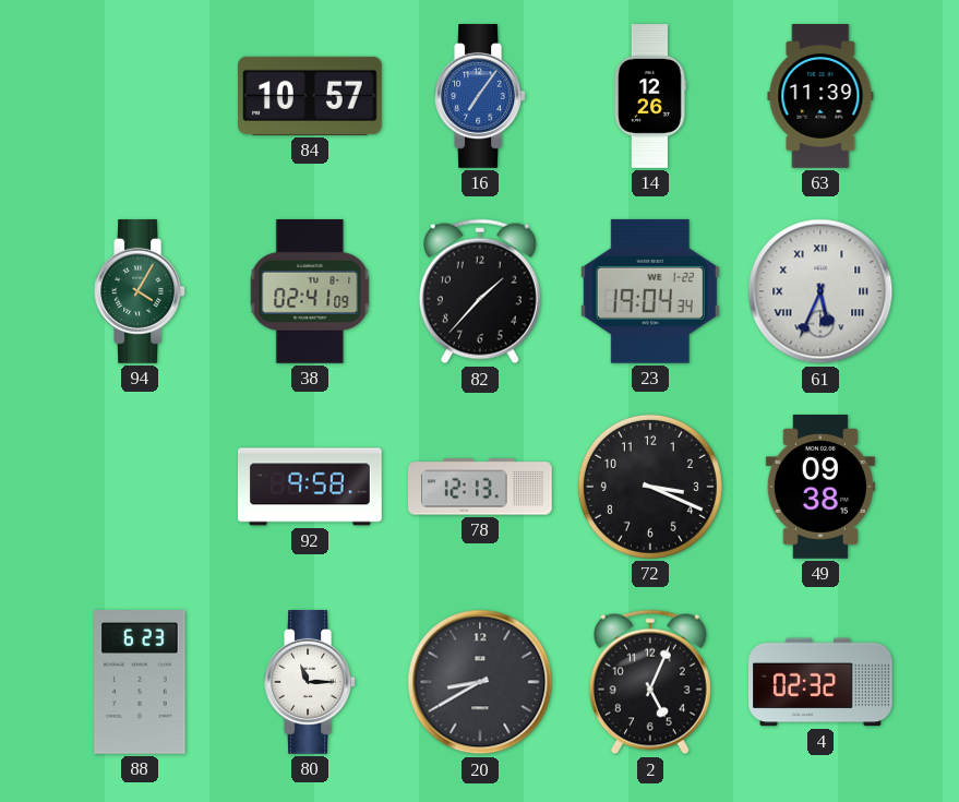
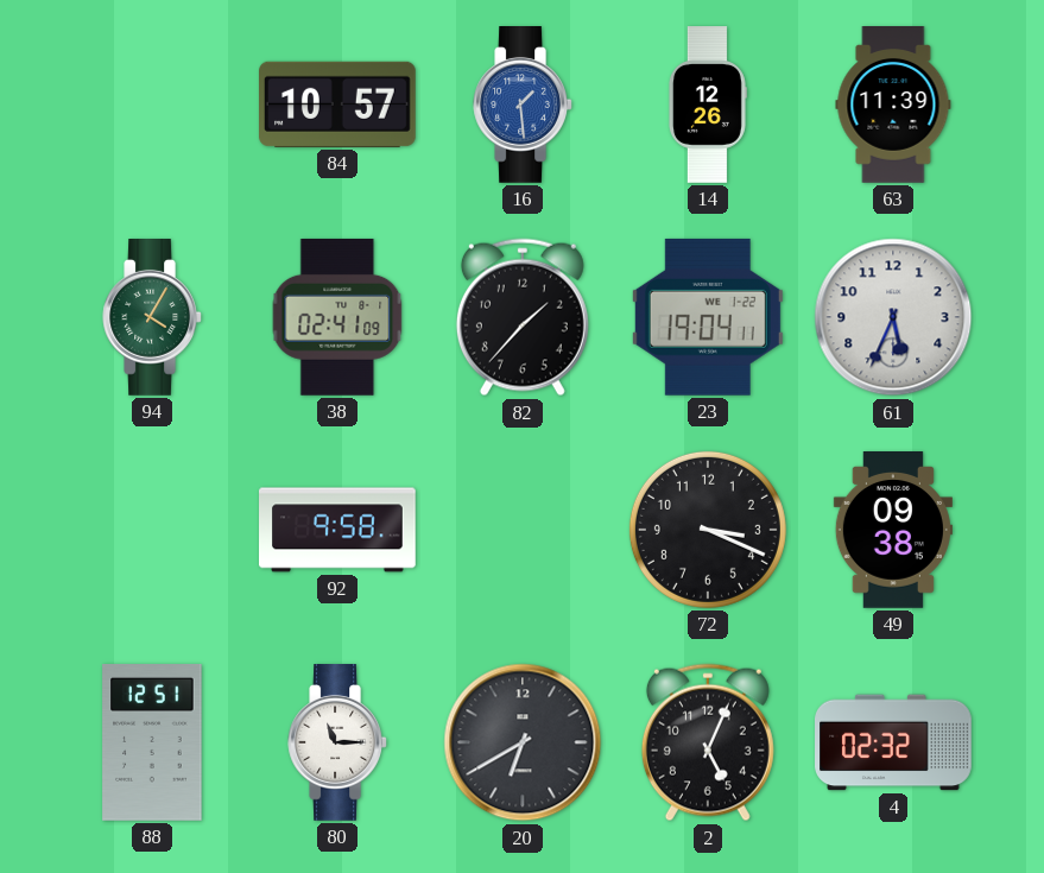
16: 7:06 -> 1:29
23: 19:04:34 -> 19:04:11
61 numerals: Roman -> Arabic
78: 12:13 -> none
88: 6:23 -> 12:51
20: 8:40 -> 6:40
